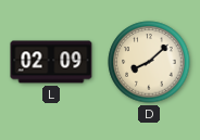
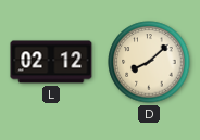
L: 02:09 -> 02:12
